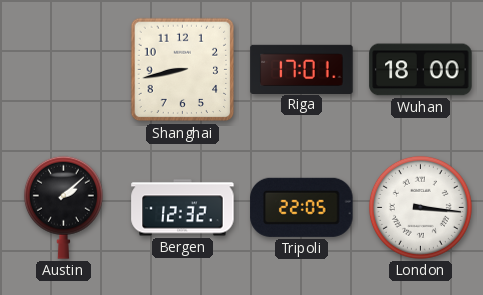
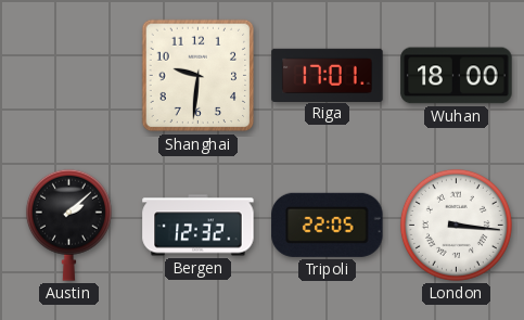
Shanghai: 8:43 -> 9:31
